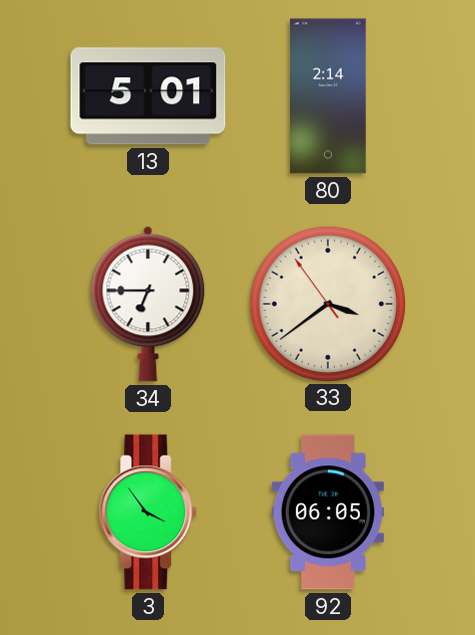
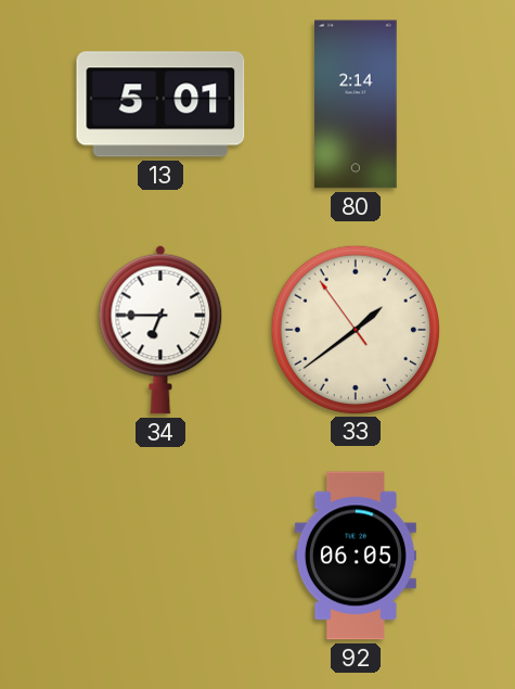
33: 3:38 -> 1:38
3: 3:54 -> none
